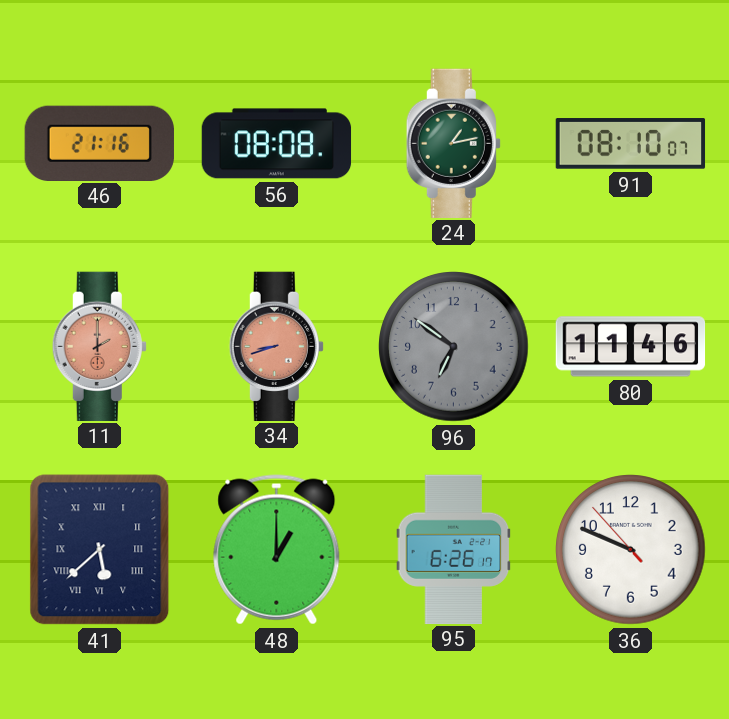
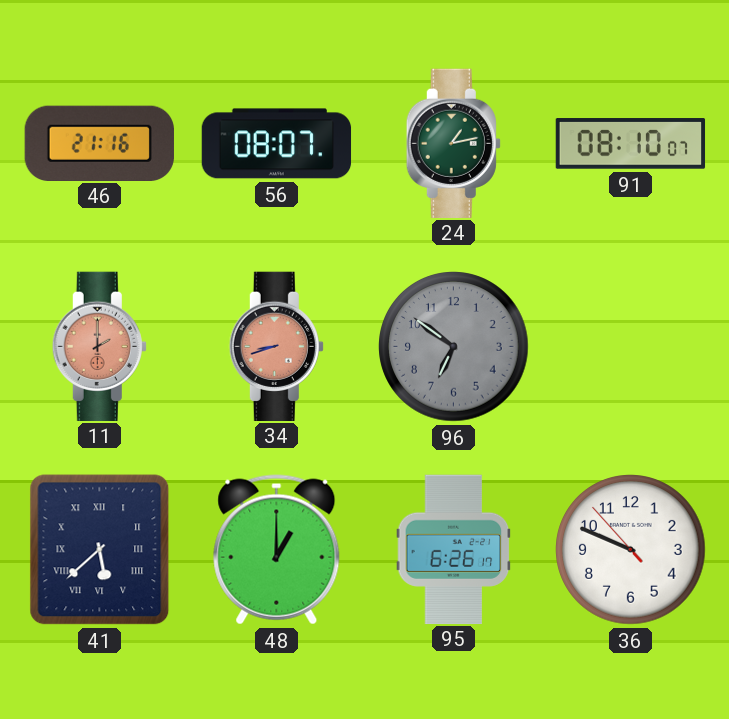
56: 08:08 -> 08:07
80: 11:46 -> none
